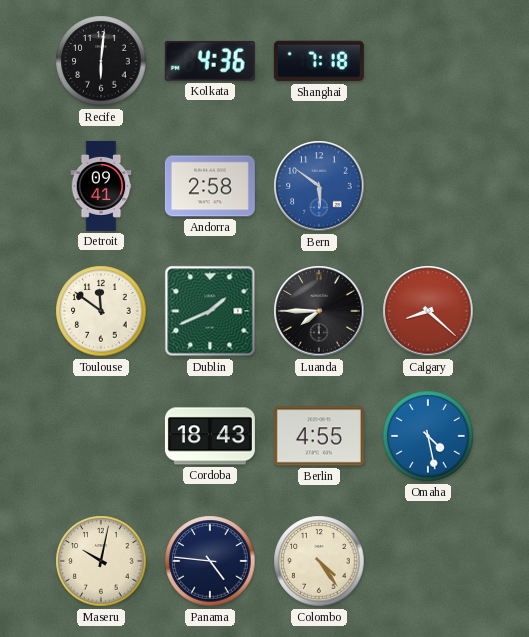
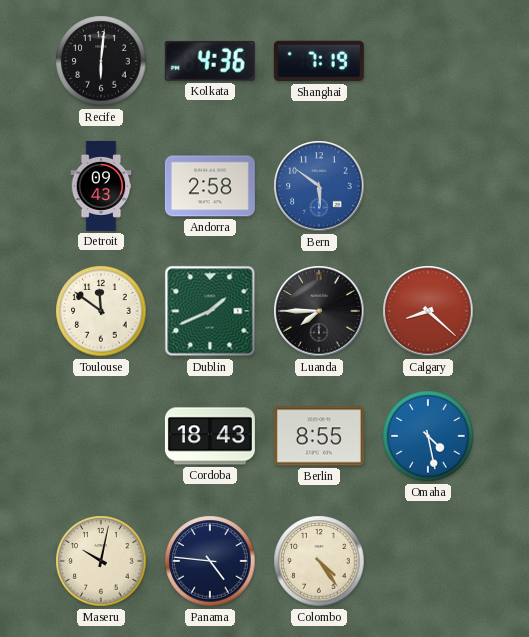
Shanghai: 7:18 -> 7:19
Detroit: 09:41 -> 09:43
Berlin: 4:55 -> 8:55
